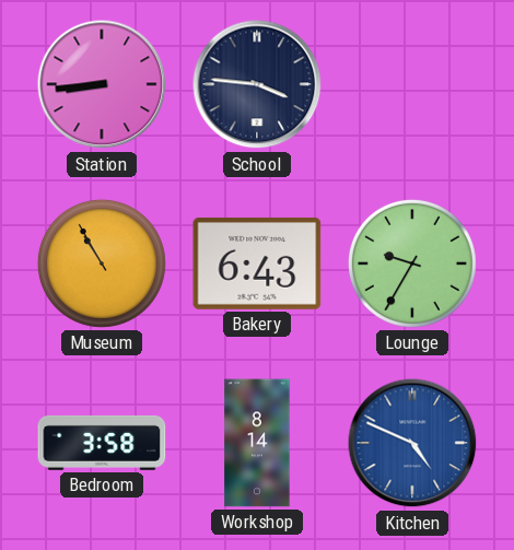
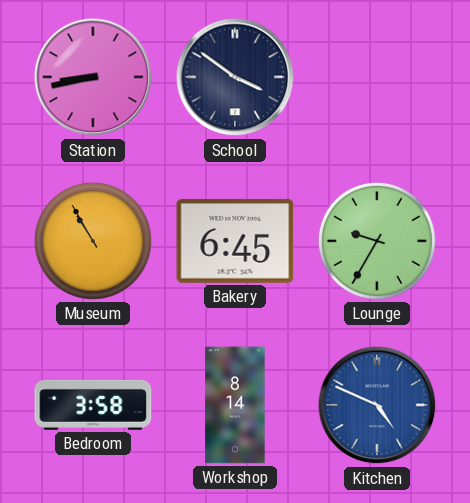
Station: 8:44 -> 8:43
School: 3:46 -> 3:51
Bakery: 6:43 -> 6:45
